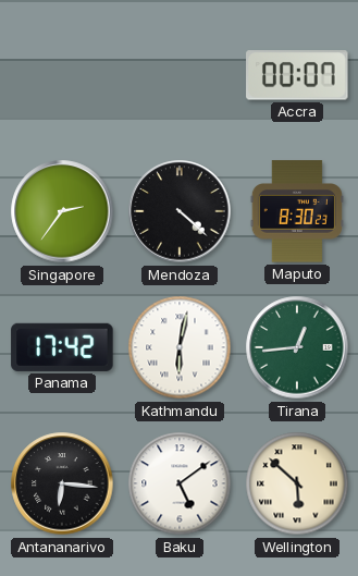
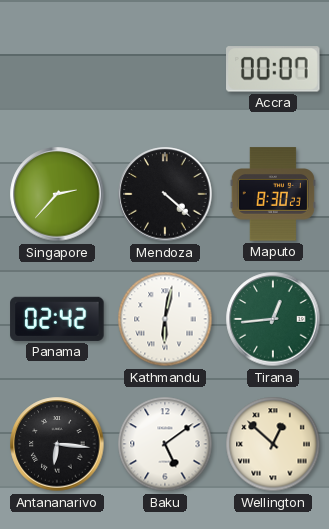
Singapore: 2:36 -> 2:37
Panama: 17:42 -> 02:42
Wellington: 5:52 -> 12:52
